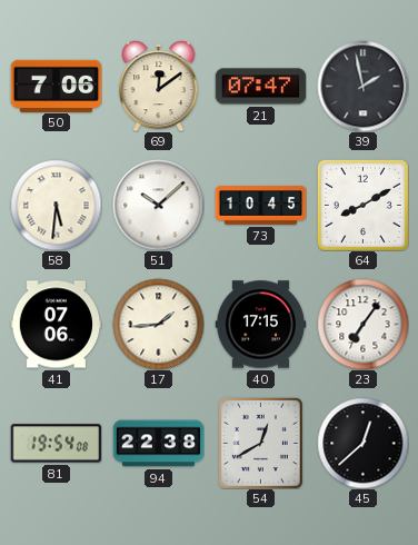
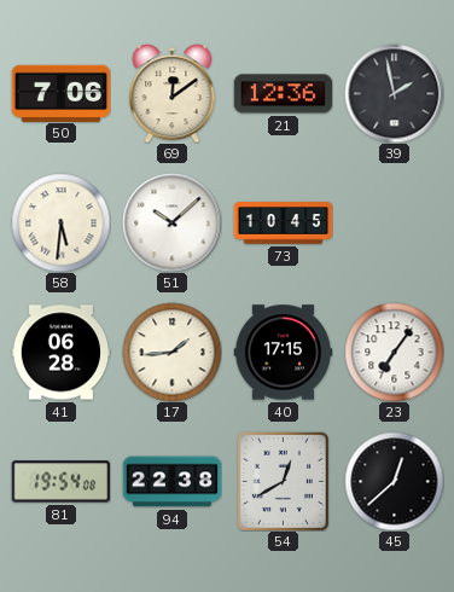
21: 07:47 -> 12:36
64: 8:10 -> none
41: 07:06 -> 06:28
